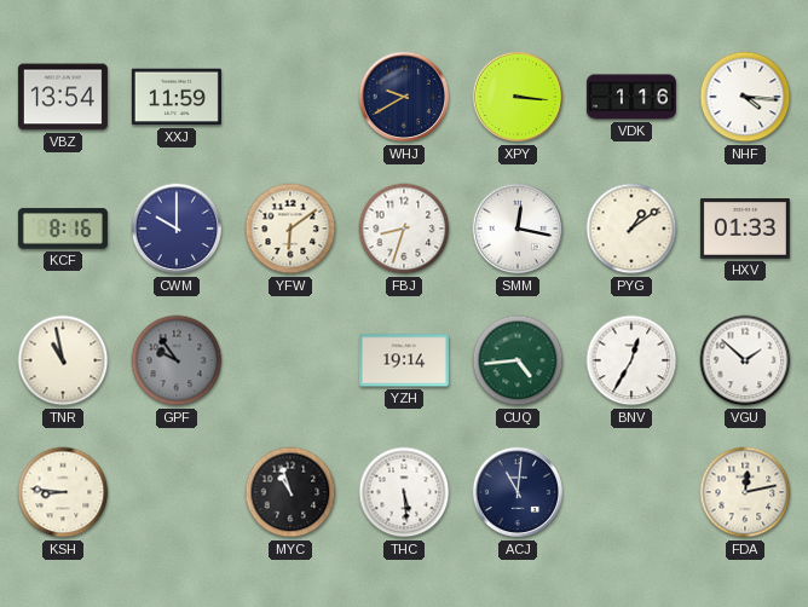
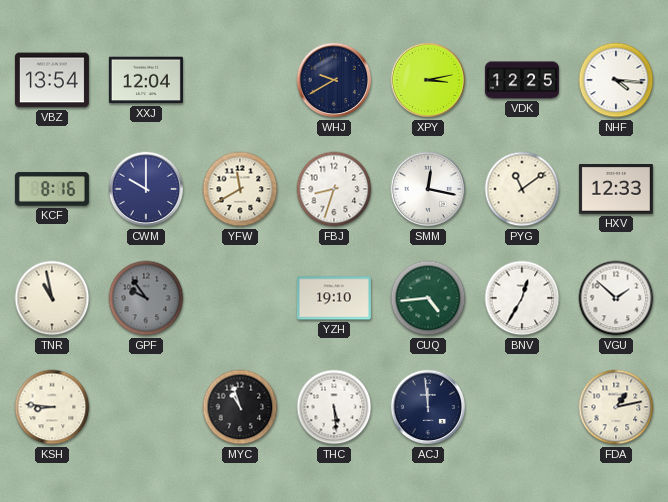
XXJ: 11:59 -> 12:04
XPY: 3:16 -> 3:13
VDK: 1:16 -> 12:25
YFW: 6:09 -> 11:40
PYG: 1:09 -> 11:09
HXV: 01:33 -> 12:33
YZH: 19:14 -> 19:10
ACJ: 11:01 -> 11:59
FDA: 12:13 -> 1:13
